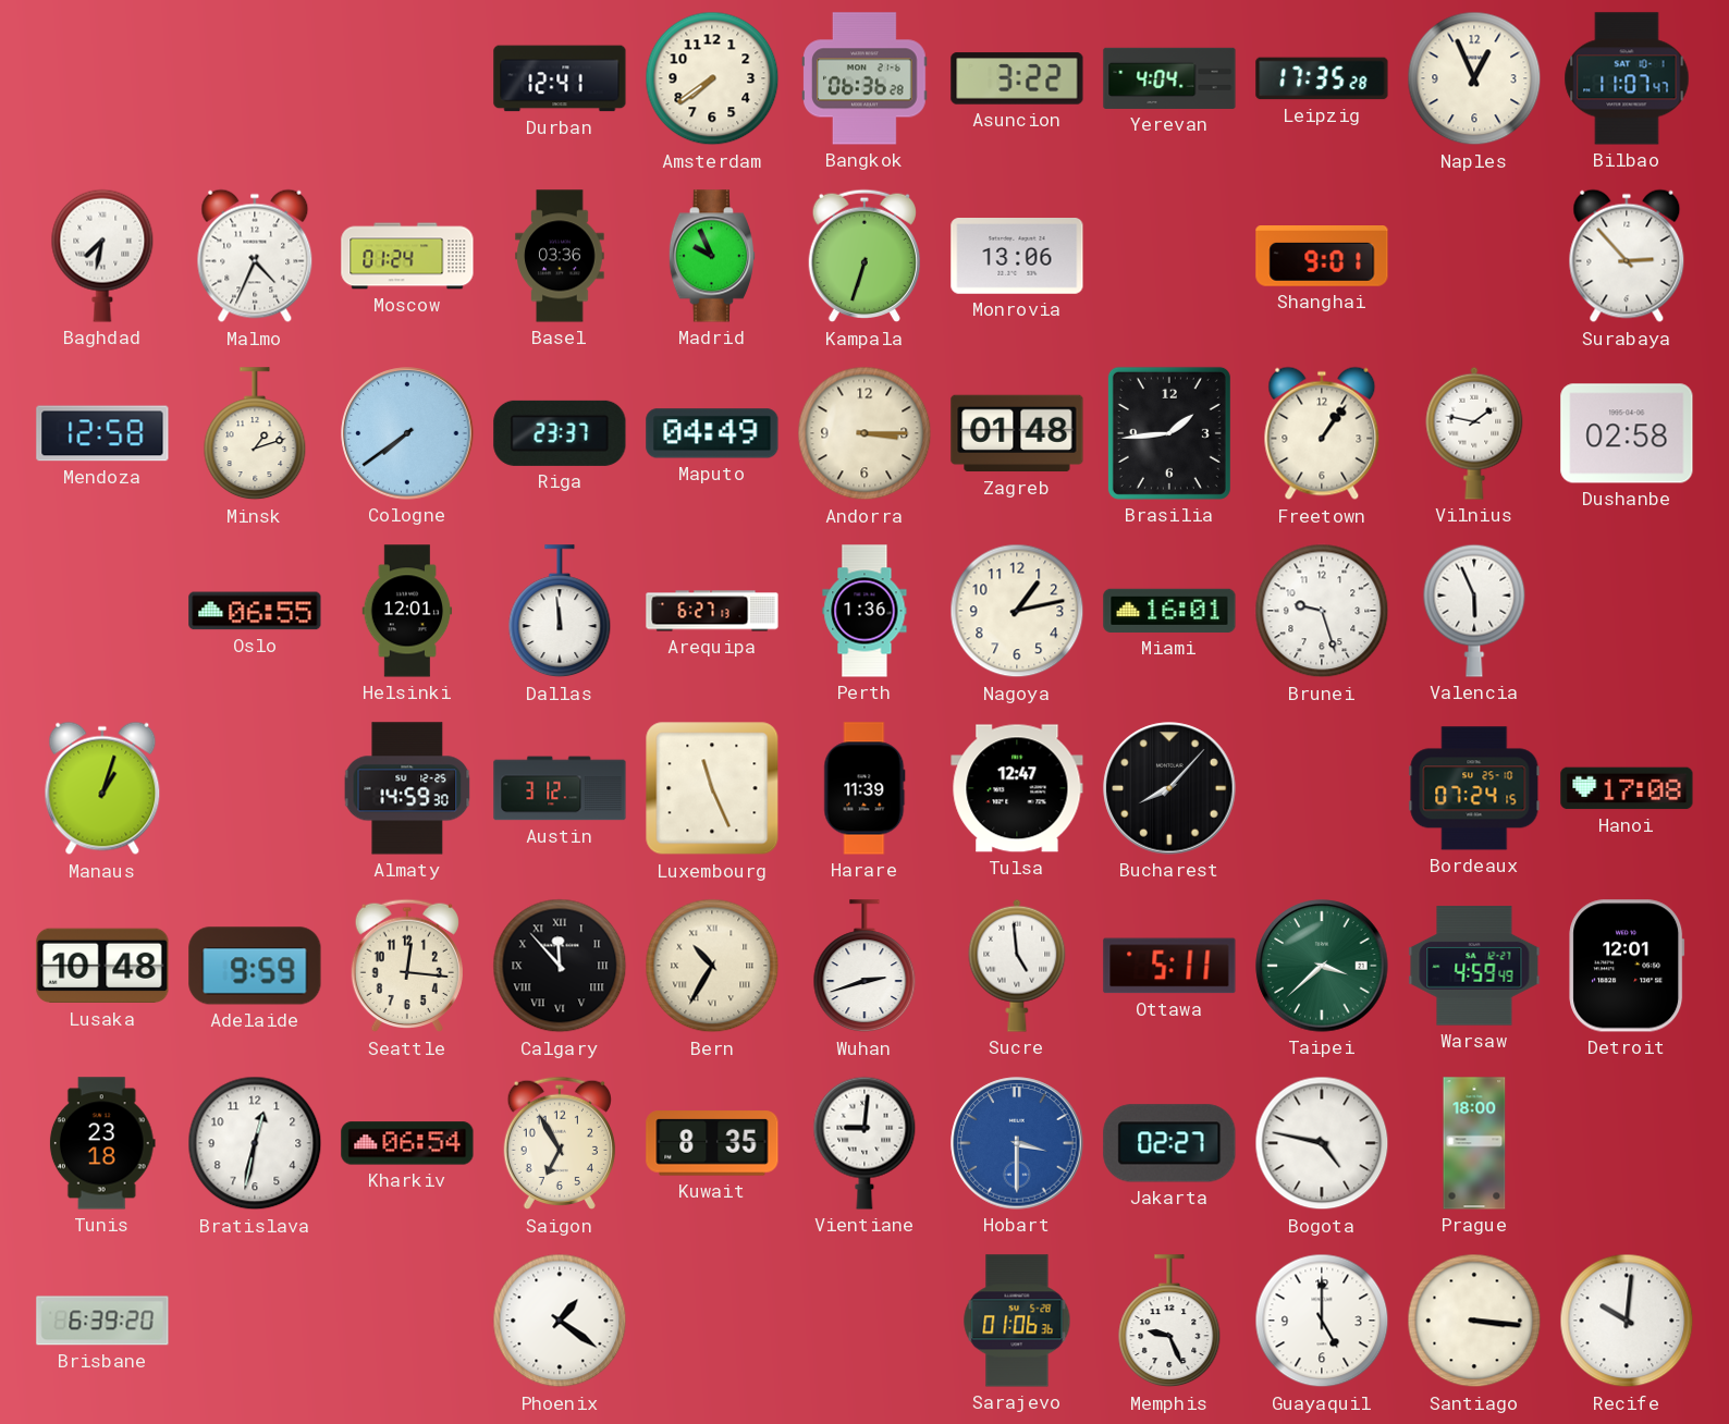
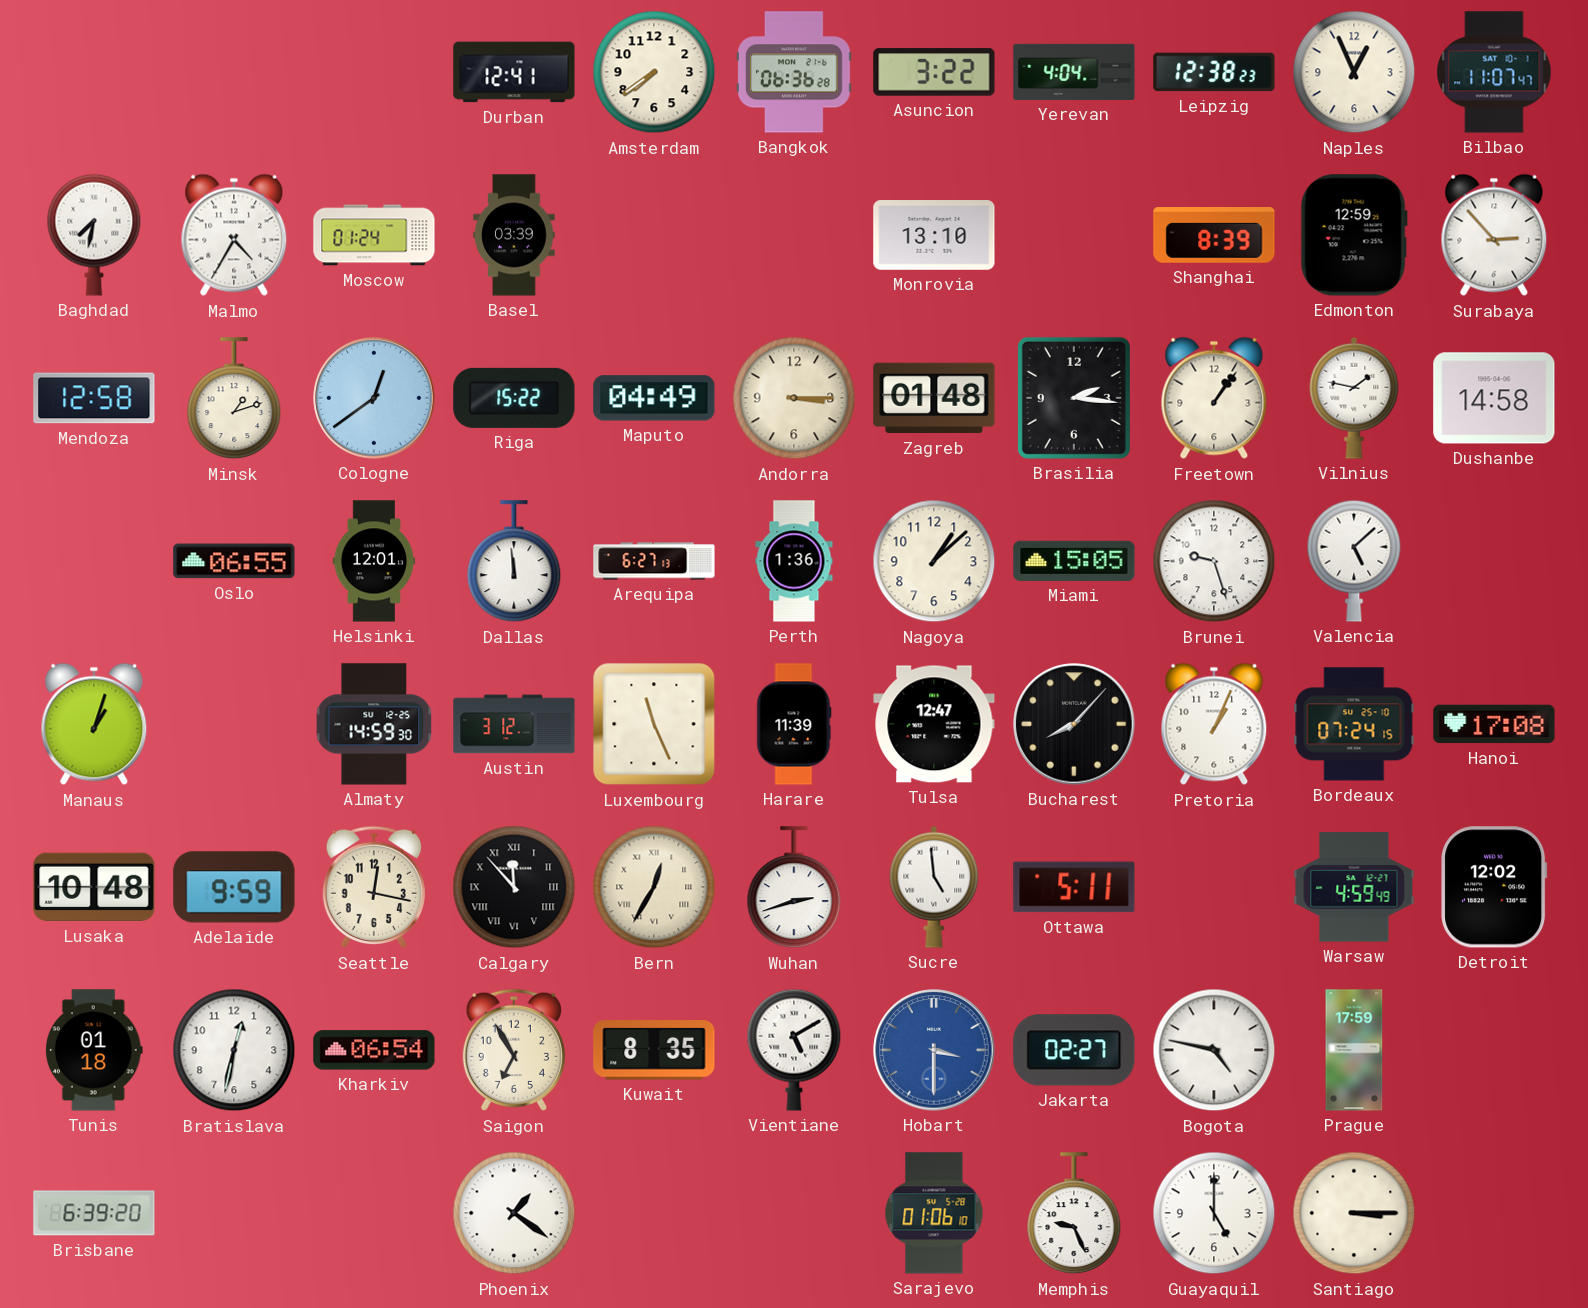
Leipzig: 17:35 -> 12:38
Malmo: 4:34 -> 4:35
Basel: 03:36 -> 03:39
Madrid: 9:56 -> none
Kampala: 6:33 -> none
Monrovia: 13:06 -> 13:10
Shanghai: 9:01 -> 8:39
Edmonton: none -> 12:59
Cologne: 7:39 -> 12:39
Riga: 23:37 -> 15:22
Brasilia: 1:44 -> 2:16
Dushanbe: 02:58 -> 14:58
Nagoya: 1:13 -> 1:08
Miami: 16:01 -> 15:05
Valencia: 5:56 -> 5:08
Pretoria: none -> 1:04
Seattle: 12:16 -> 12:17
Bern: 10:35 -> 12:35
Taipei: 3:38 -> none
Detroit: 12:01 -> 12:02
Tunis: 23:18 -> 01:18
Vientiane: 9:01 -> 5:10
Prague: 18:00 -> 17:59
Sarajevo: 01:06:36 -> 01:06:10
Santiago: 3:16 -> 3:15
Recife: 10:01 -> none
